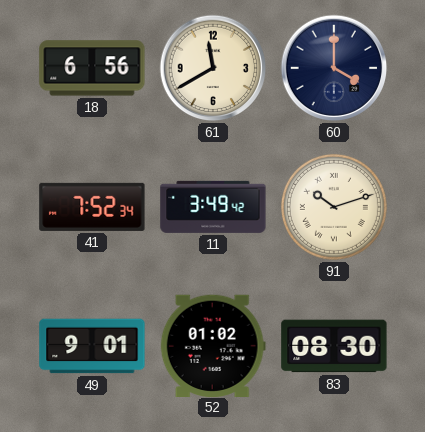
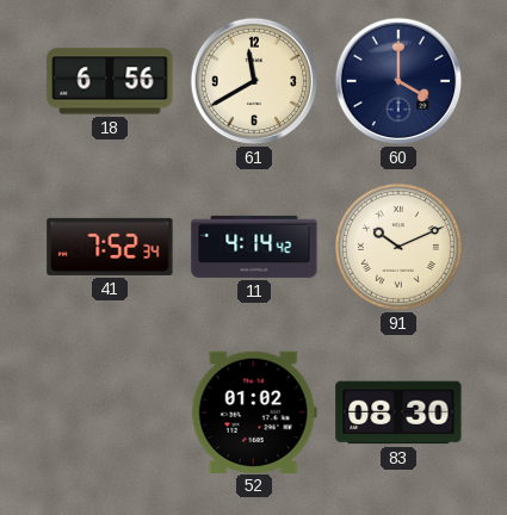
11: 3:49 -> 4:14
91: 10:12 -> 10:11
49: 9:01 -> none
